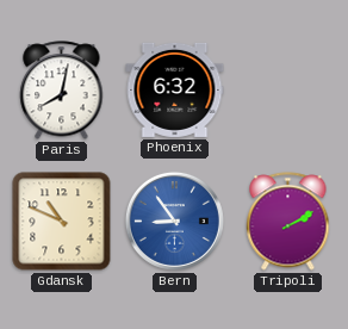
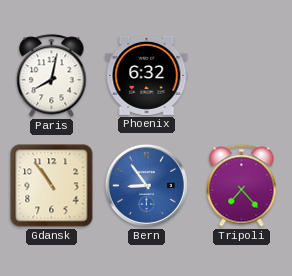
Gdansk: 10:49 -> 10:54
Tripoli: 2:10 -> 7:23
